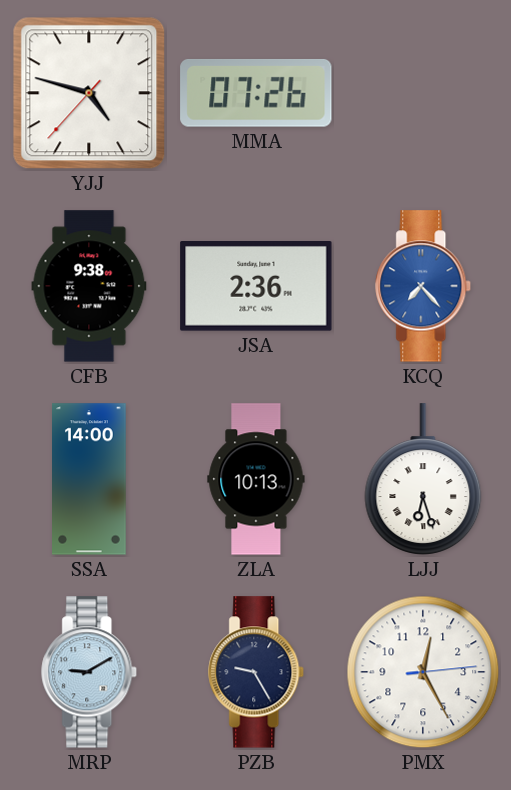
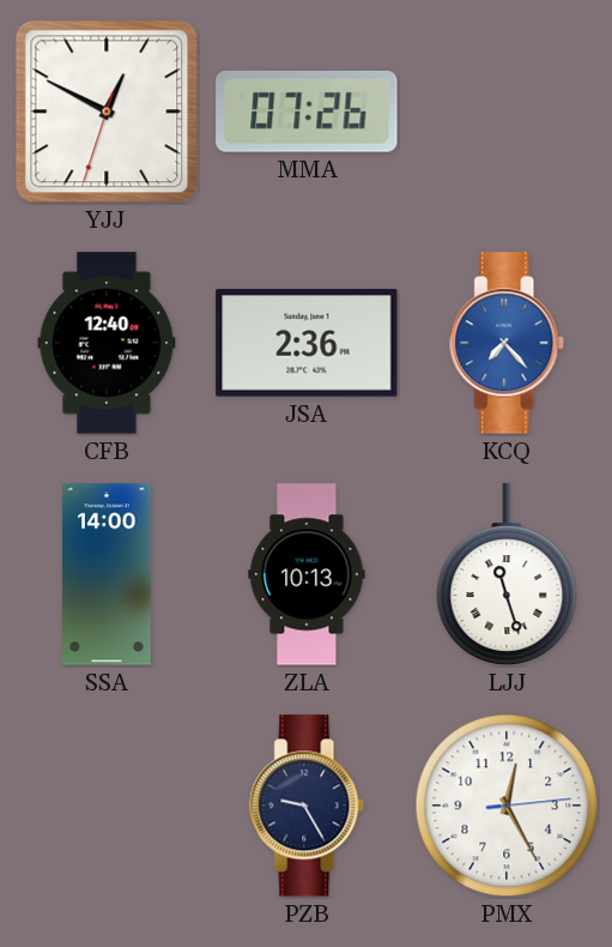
YJJ: 4:47 -> 12:49
CFB: 9:38 -> 12:40
LJJ: 6:27 -> 11:27
MRP: 9:10 -> none
